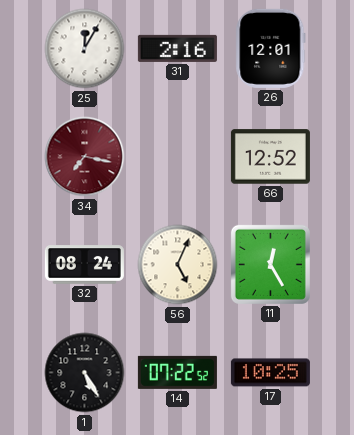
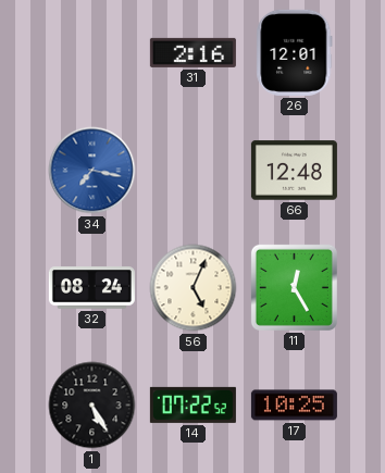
25: 12:05 -> none
34 dial: burgundy -> blue
66: 12:52 -> 12:48
